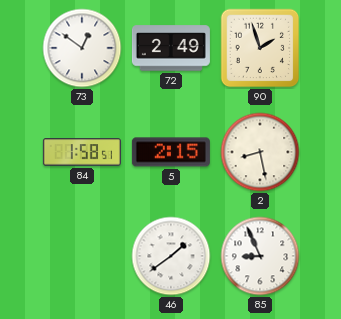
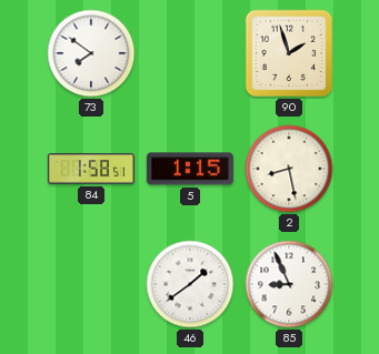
73: 12:51 -> 7:51
72: 2:49 -> none
5: 2:15 -> 1:15
